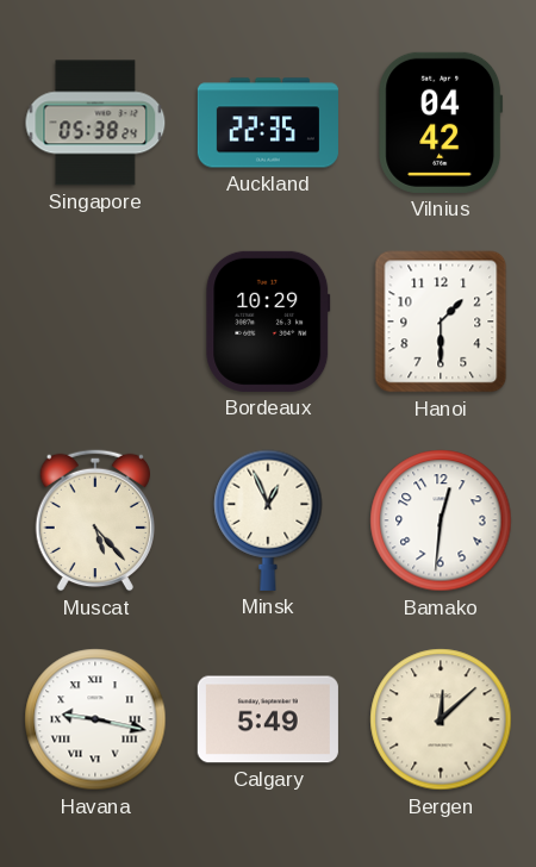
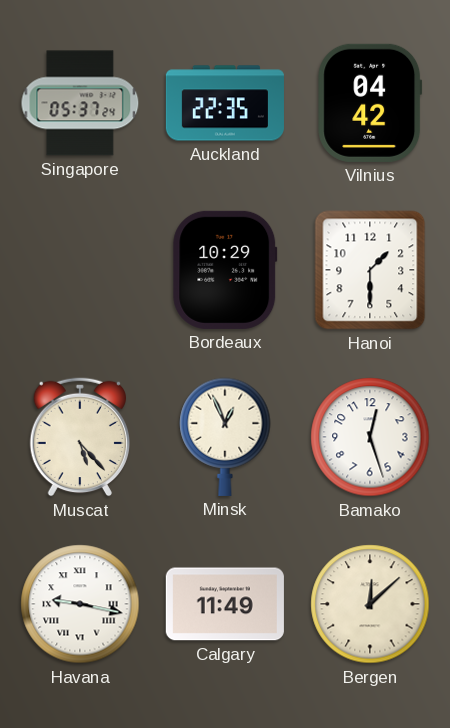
Singapore: 05:38 -> 05:37
Bamako: 12:31 -> 12:27
Calgary: 5:49 -> 11:49
